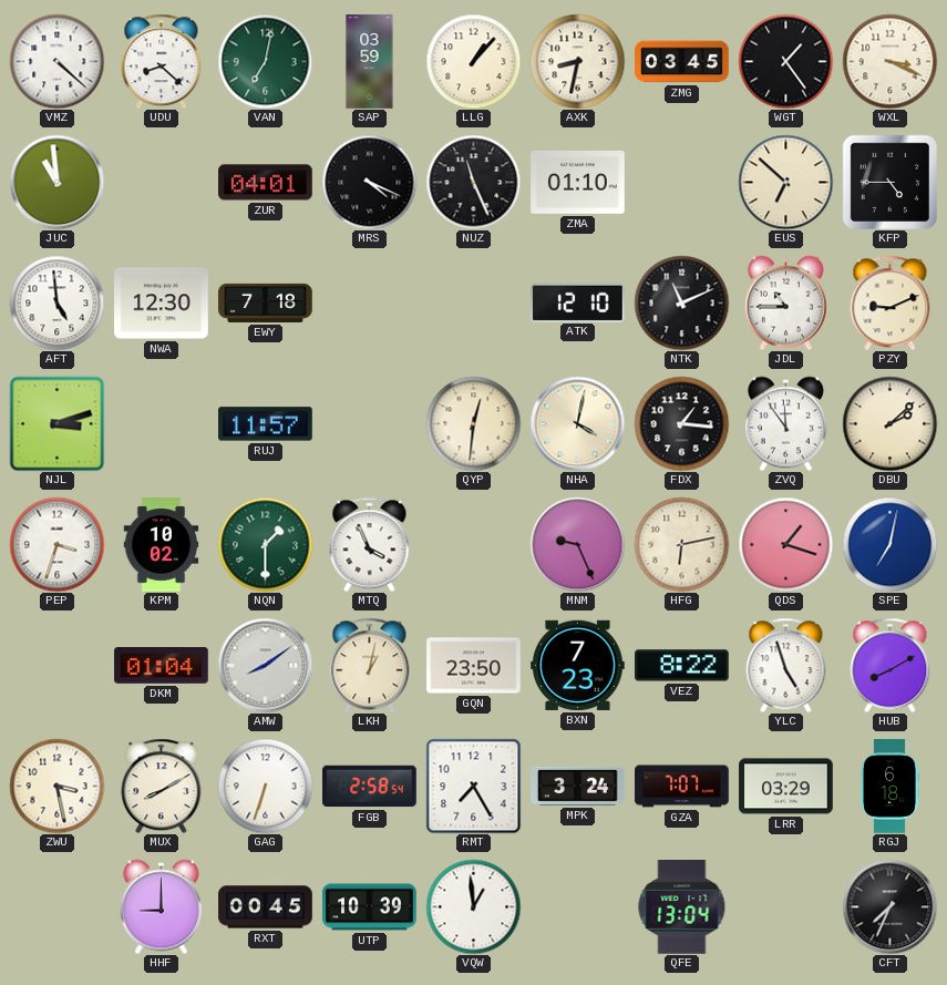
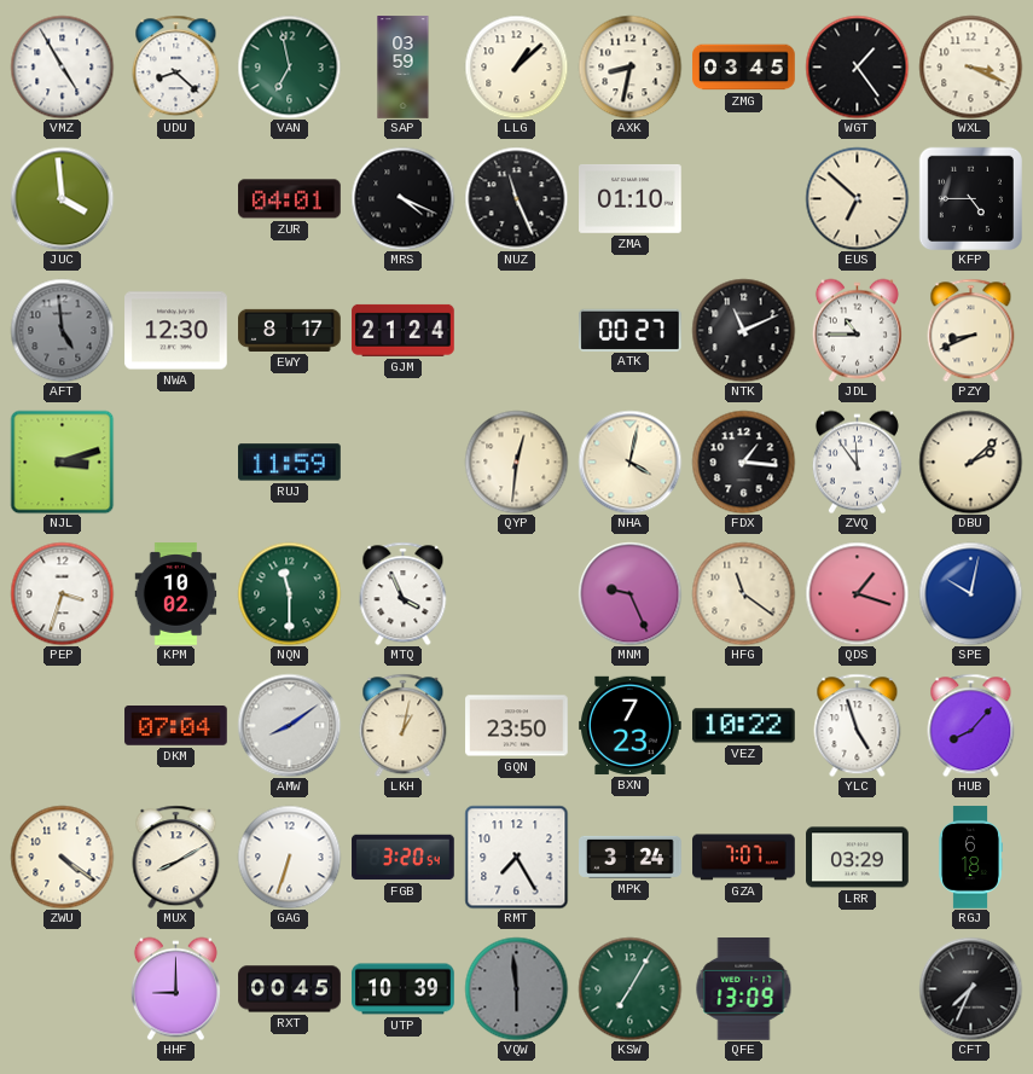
VMZ: 4:22 -> 4:55
VAN: 7:02 -> 6:58
LLG: 1:07 -> 1:08
JUC: 10:59 -> 3:59
AFT dial: white -> grey
EWY: 7:18 -> 8:17
GJM: none -> 21:24
ATK: 12:10 -> 00:27
PZY: 9:11 -> 8:41
RUJ: 11:57 -> 11:59
NQN: 1:30 -> 11:30
HFG: 6:13 -> 11:21
SPE: 7:02 -> 10:02
DKM: 01:04 -> 07:04
VEZ: 8:22 -> 10:22
HUB: 8:10 -> 8:07
ZWU: 3:28 -> 4:21
FGB: 2:58 -> 3:20
VQW: 12:59 -> 5:59
VQW dial: white -> grey
KSW: none -> 7:05
QFE: 13:04 -> 13:09
